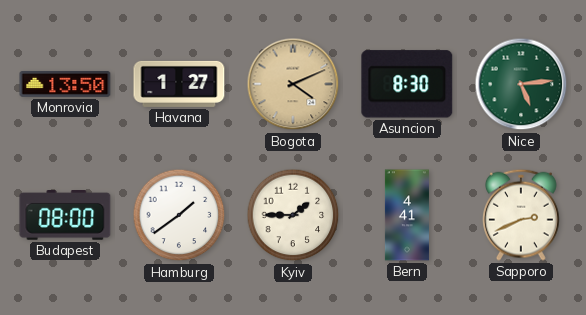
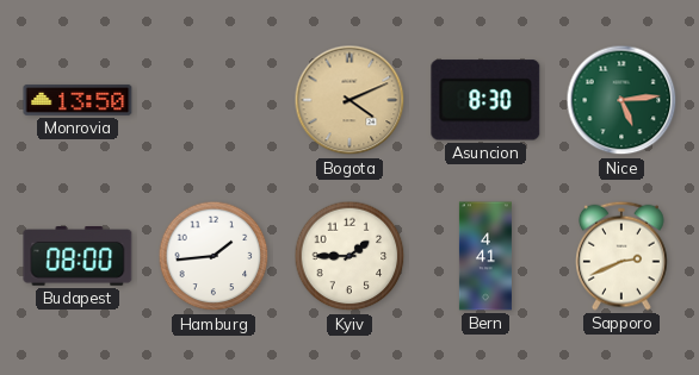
Havana: 1:27 -> none
Hamburg: 1:39 -> 1:44
